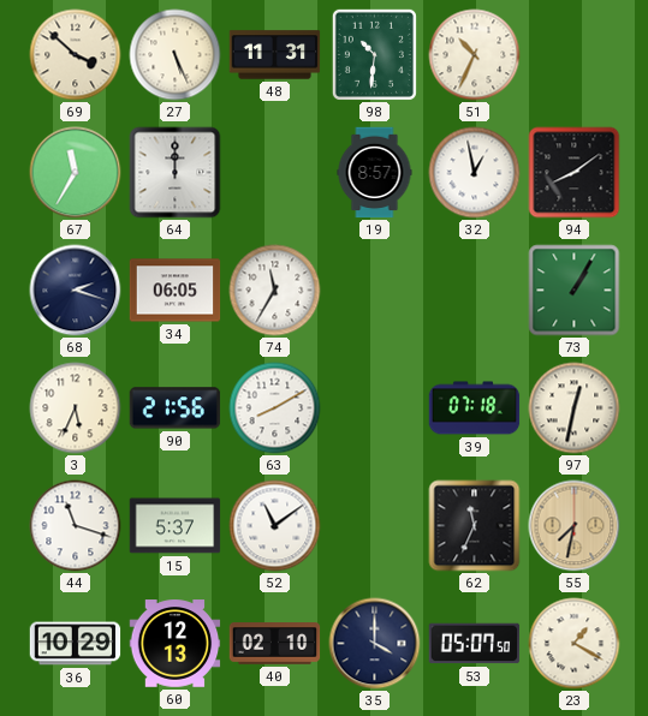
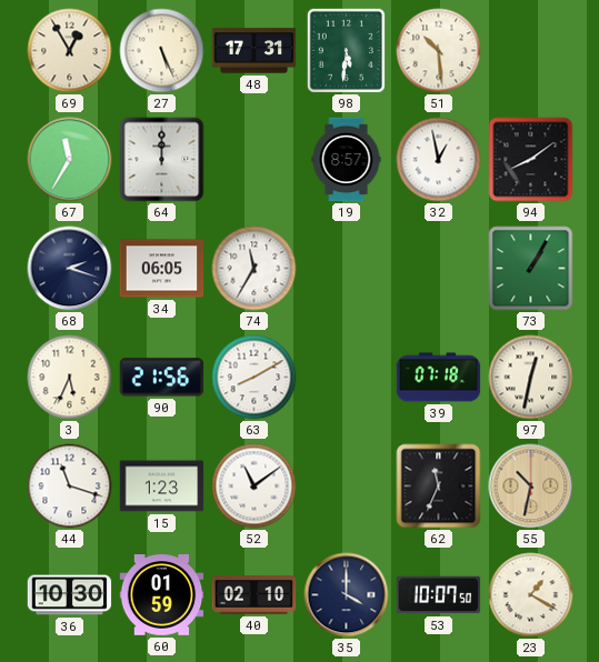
69: 3:52 -> 12:55
48: 11:31 -> 17:31
98: 10:31 -> 5:31
51: 10:34 -> 10:29
15: 5:37 -> 1:23
55: 7:32 -> 10:32
36: 10:29 -> 10:30
60: 12:13 -> 01:59
53: 05:07 -> 10:07
